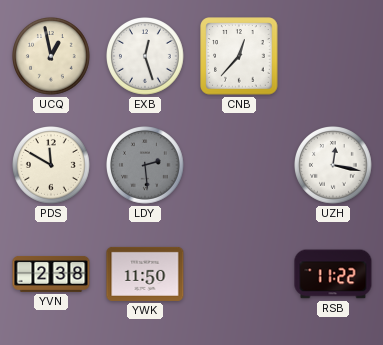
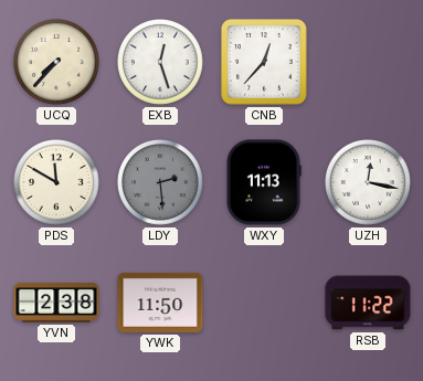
UCQ: 12:58 -> 7:37
WXY: none -> 11:13
